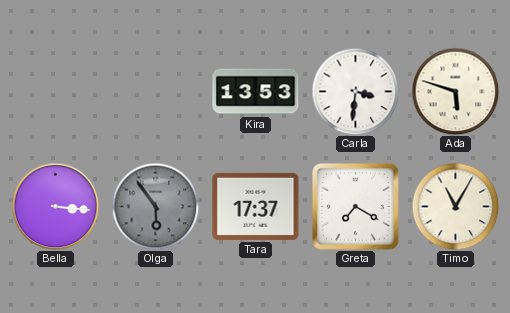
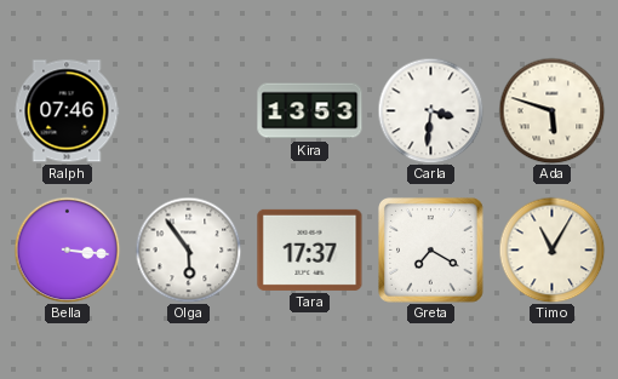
Ralph: none -> 07:46
Olga dial: grey -> white
